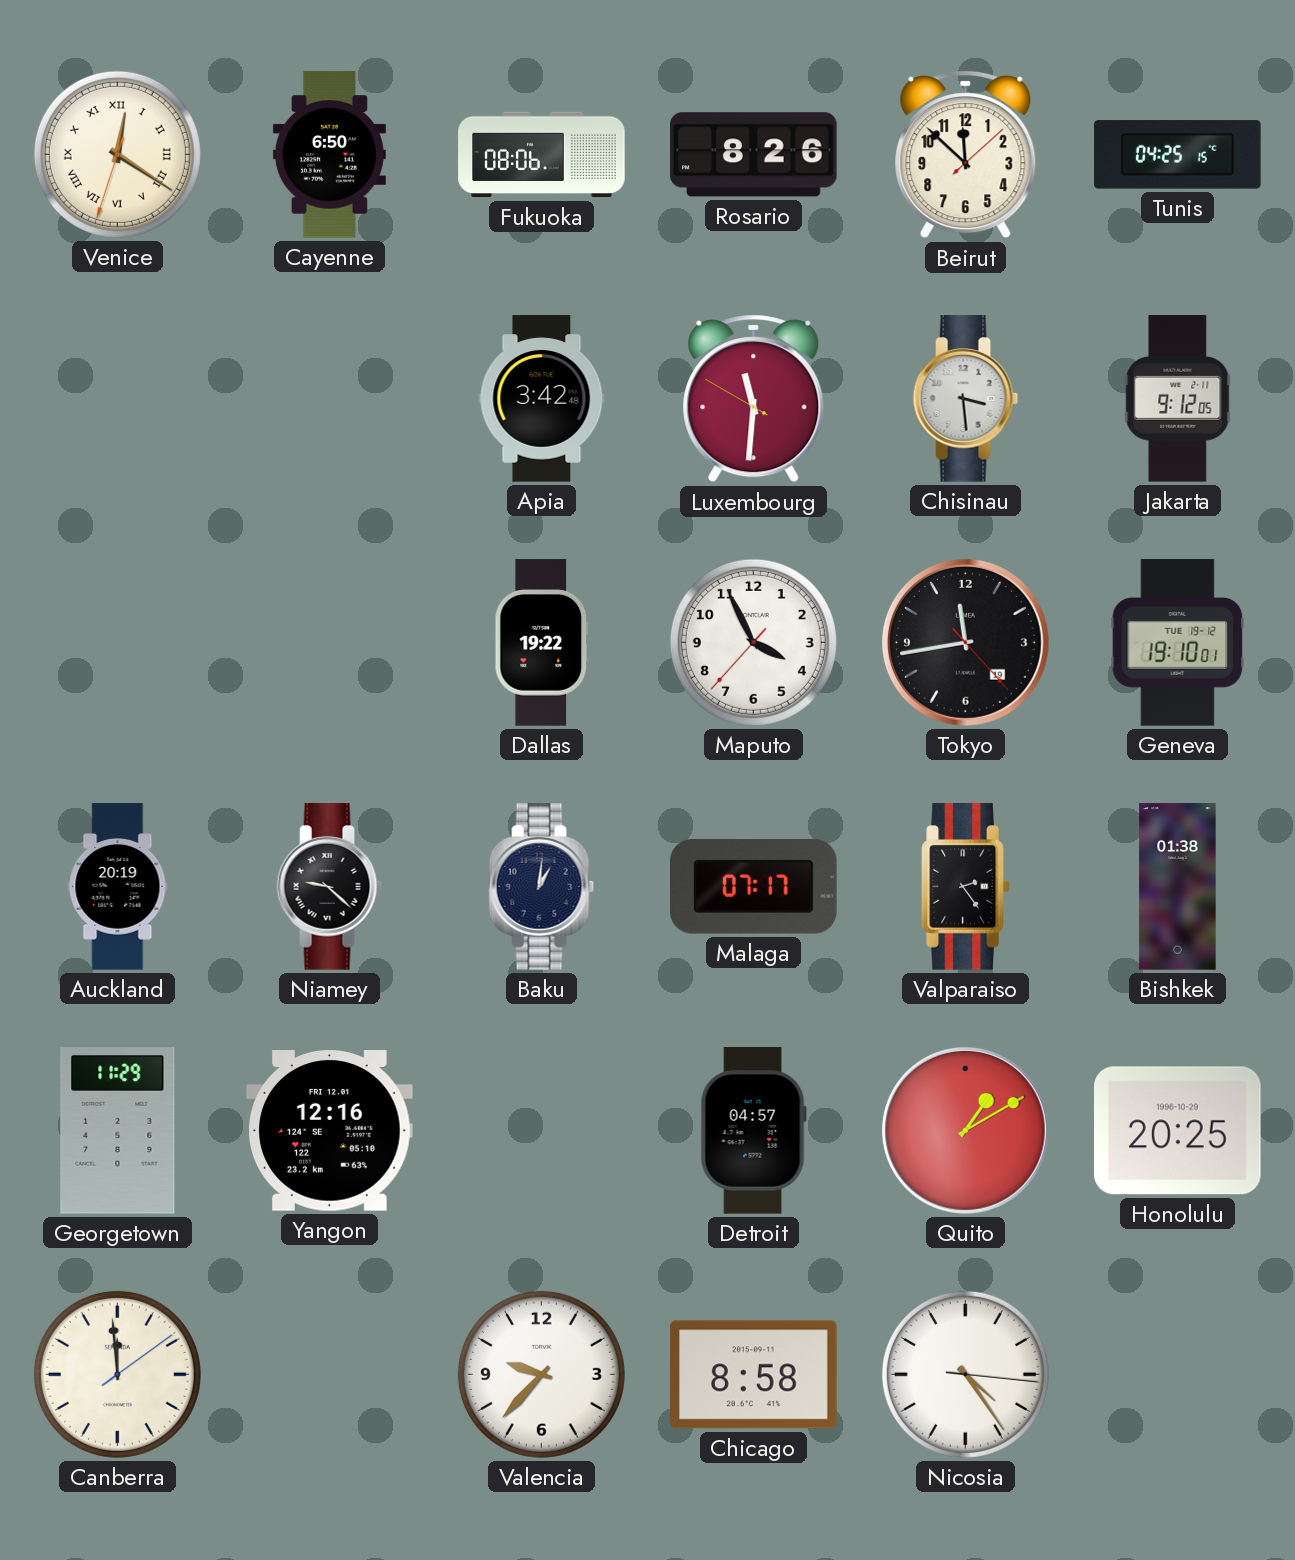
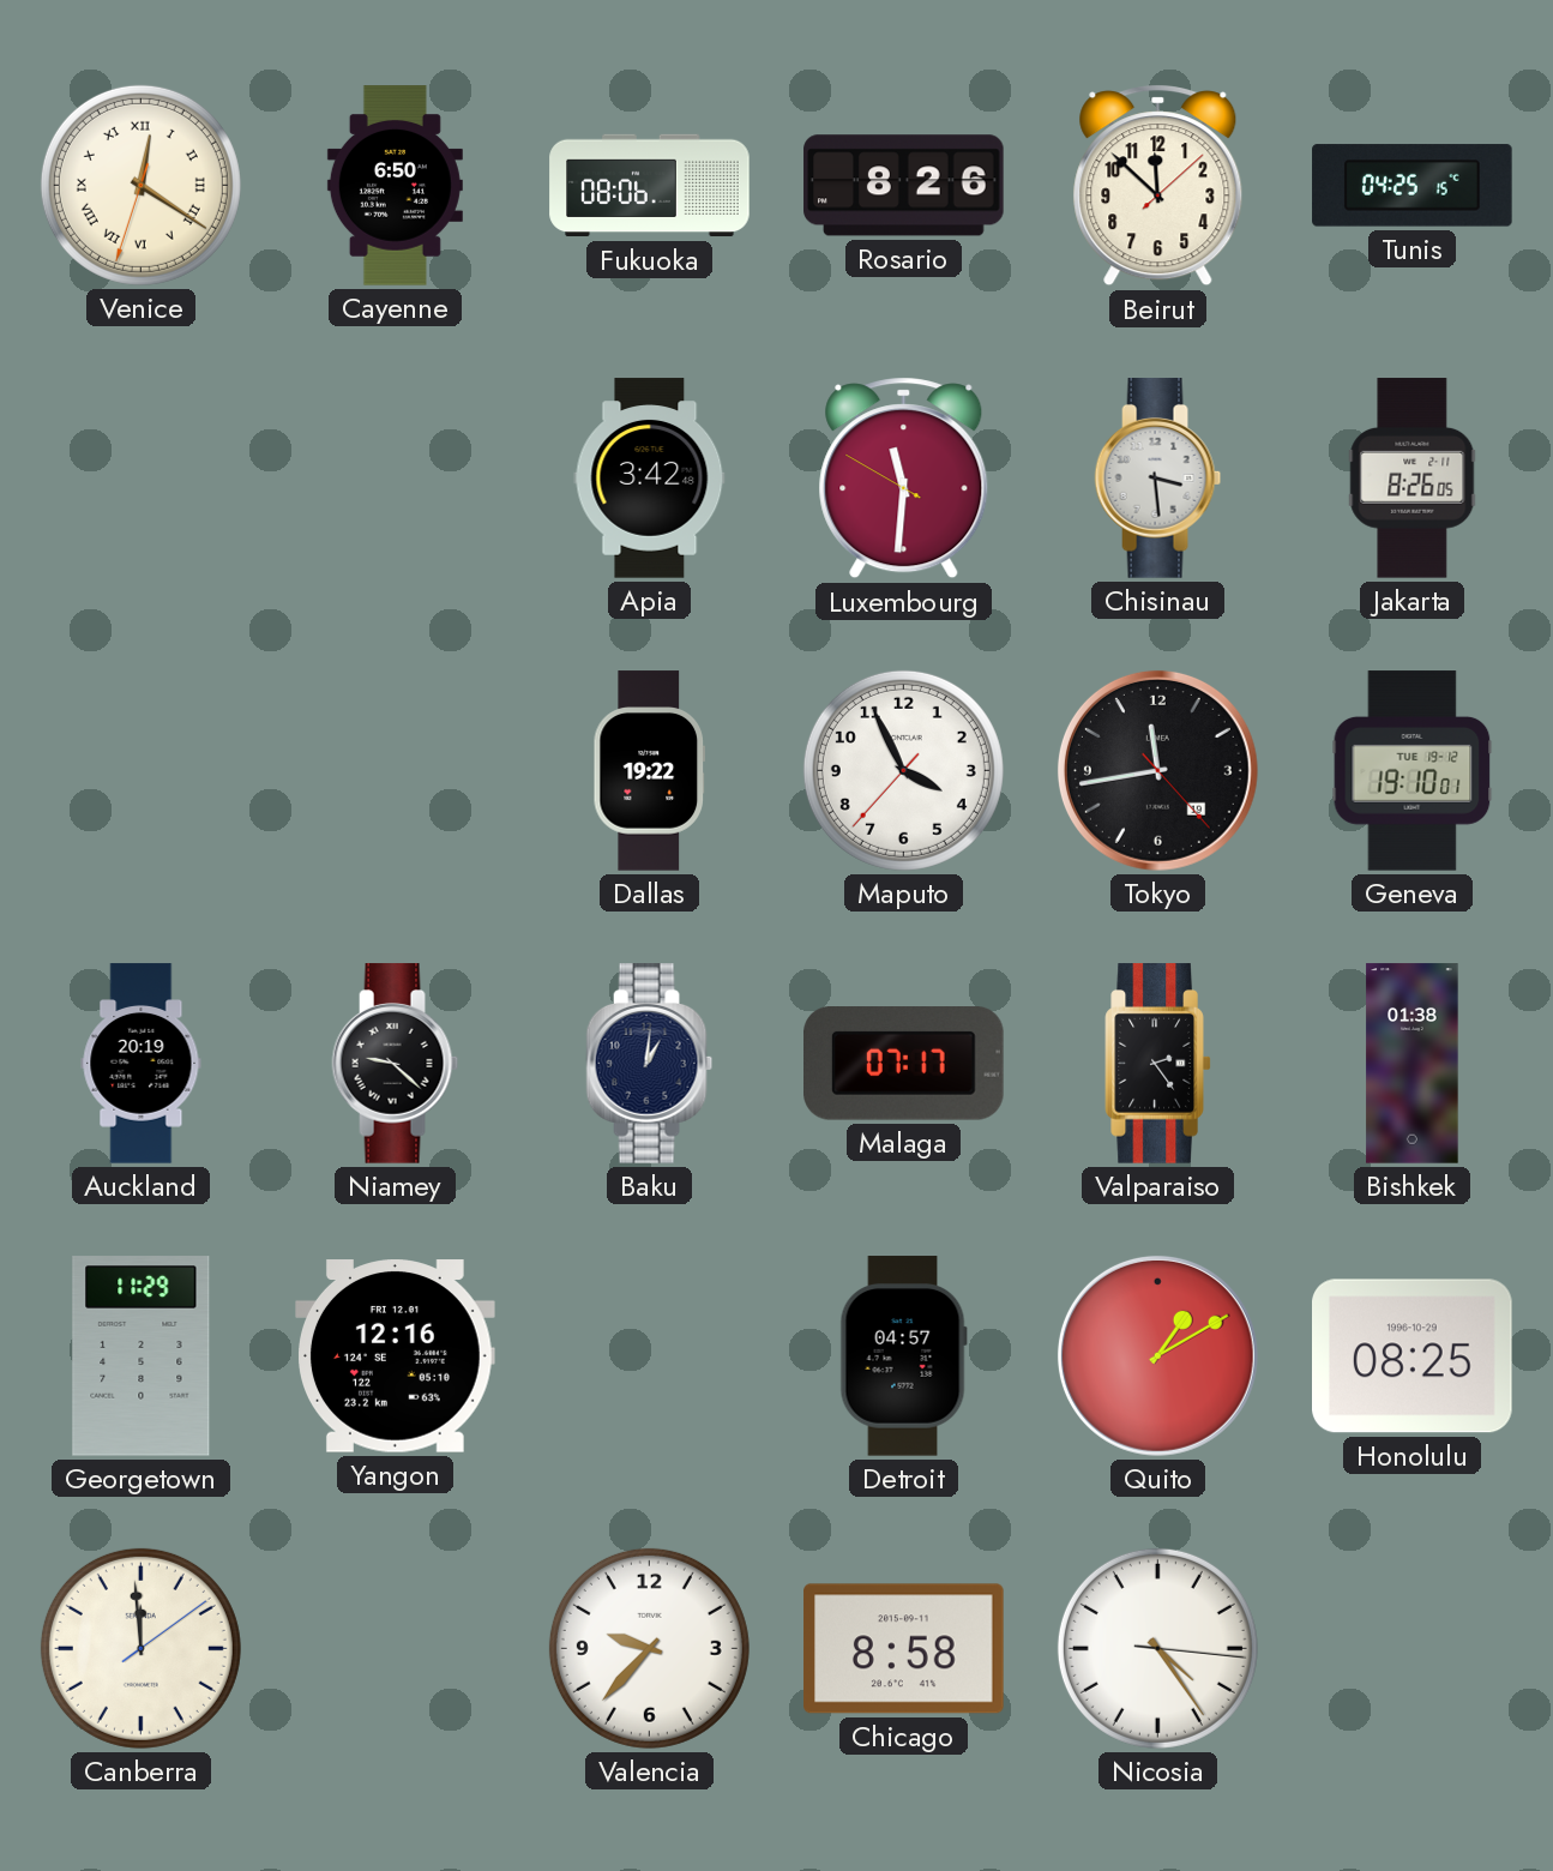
Jakarta: 9:12 -> 8:26
Honolulu: 20:25 -> 08:25
